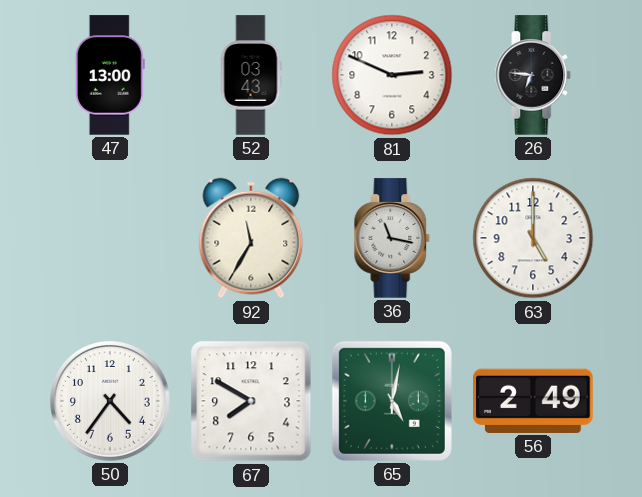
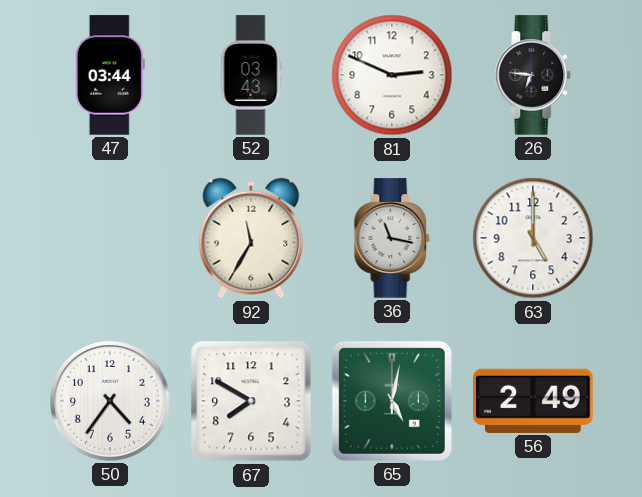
47: 13:00 -> 03:44
